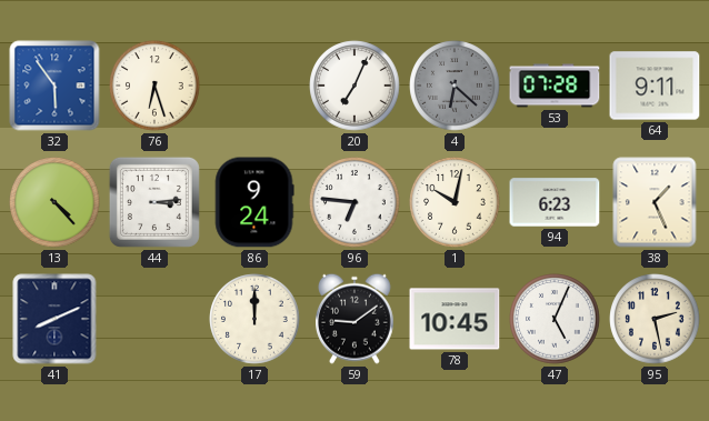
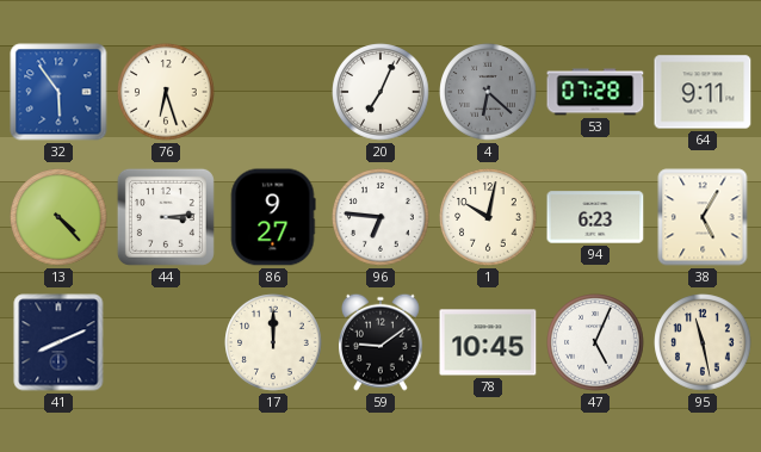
86: 9:24 -> 9:27
38: 1:26 -> 5:05
95: 2:28 -> 11:28
